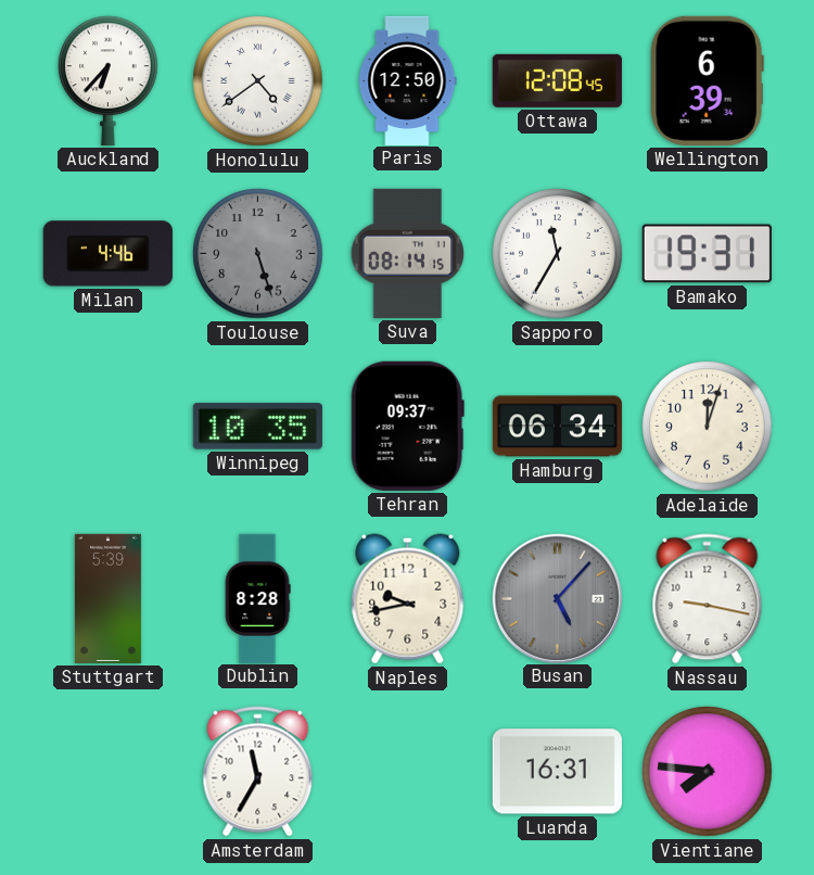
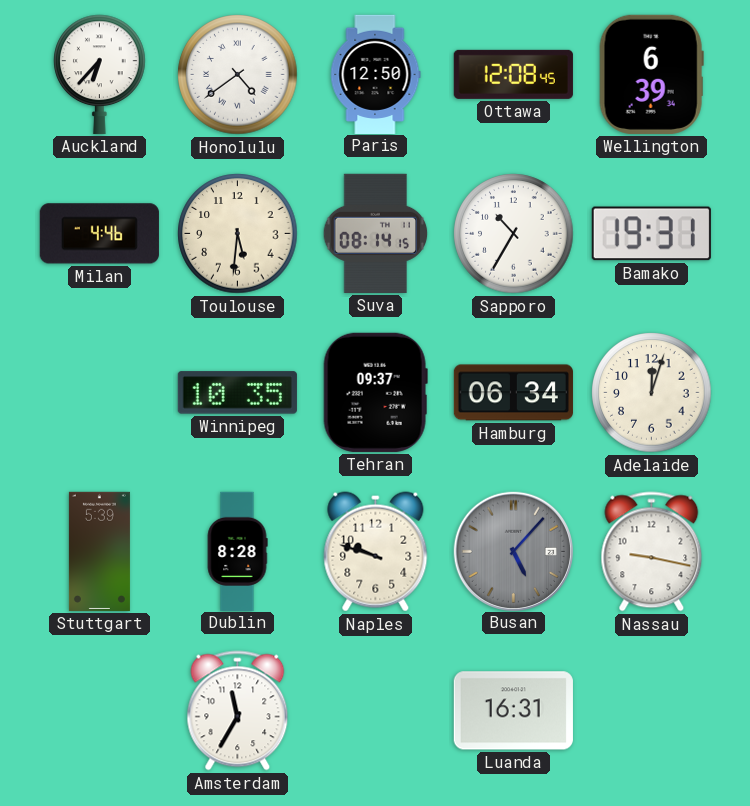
Toulouse: 5:27 -> 5:31
Toulouse dial: grey -> cream
Sapporo: 11:35 -> 10:35
Naples: 9:43 -> 9:48
Vientiane: 7:46 -> none
